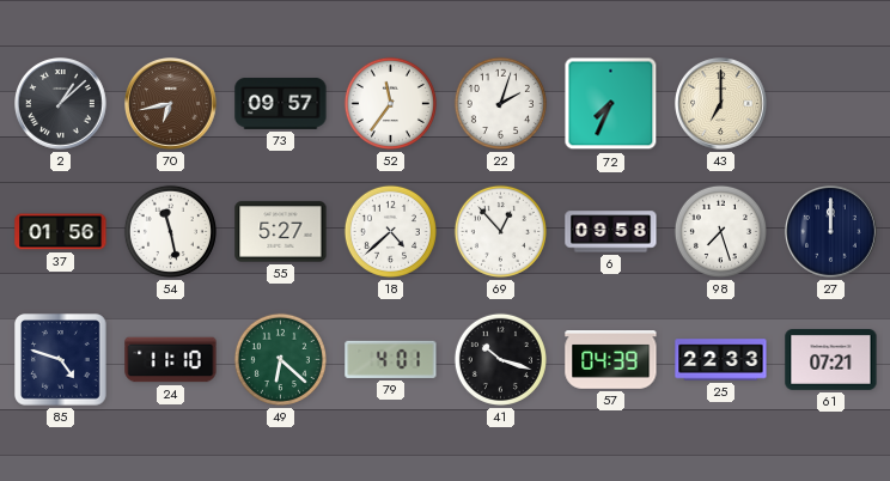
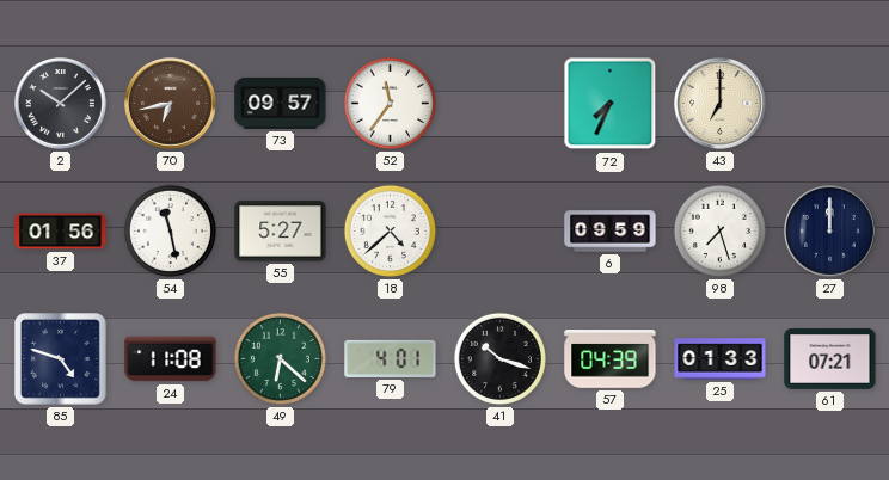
2: 1:08 -> 10:08
22: 2:03 -> none
69: 12:53 -> none
6: 09:58 -> 09:59
24: 11:10 -> 11:08
25: 22:33 -> 01:33
